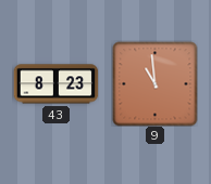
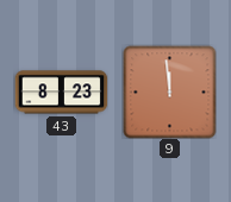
9: 10:59 -> 11:59
